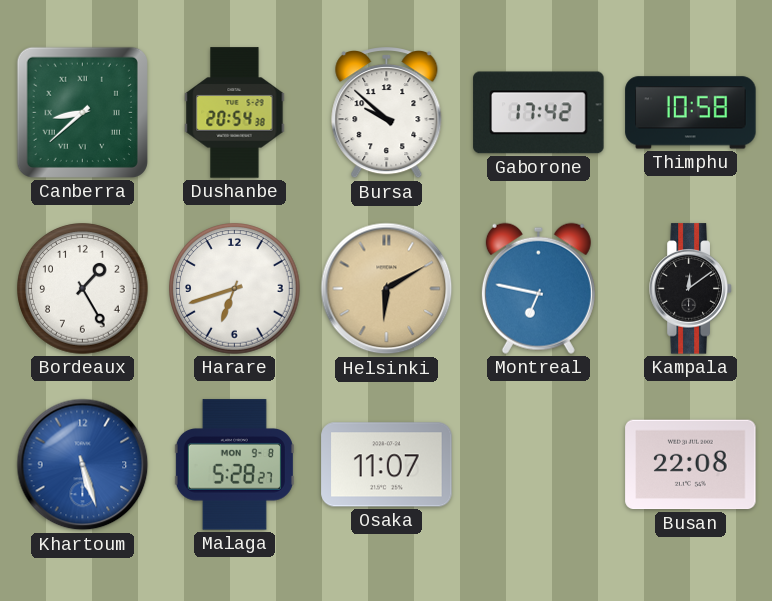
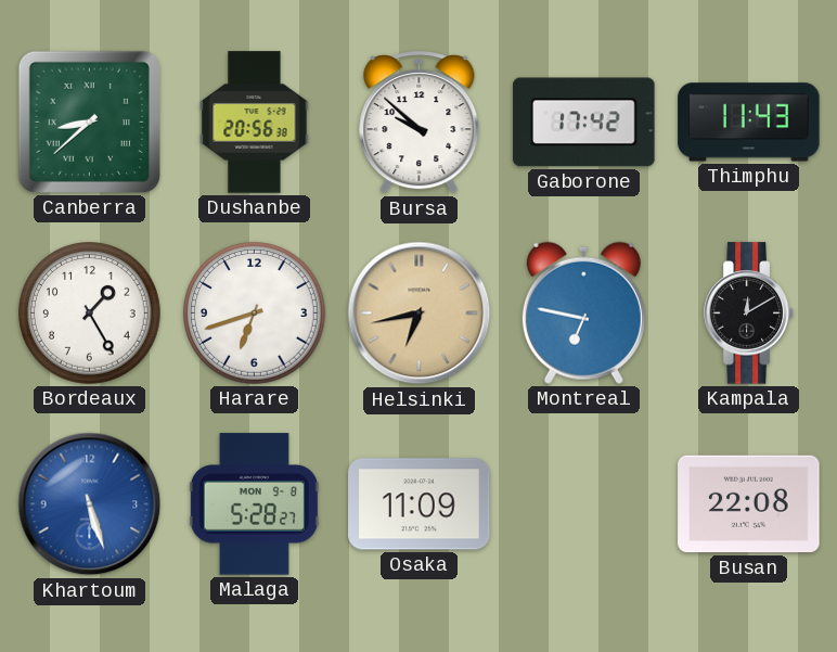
Dushanbe: 20:54 -> 20:56
Thimphu: 10:58 -> 11:43
Helsinki: 6:10 -> 6:43
Kampala: 12:09 -> 12:10
Osaka: 11:07 -> 11:09
